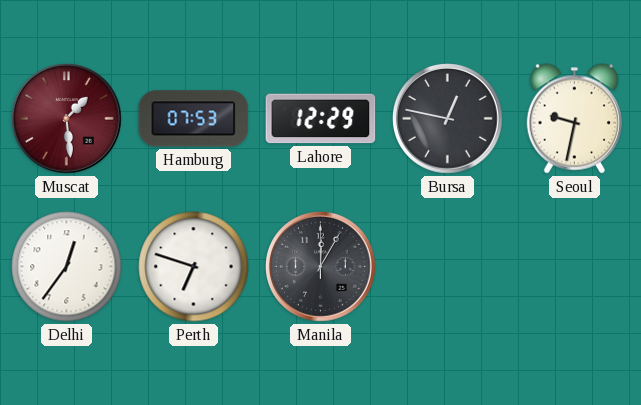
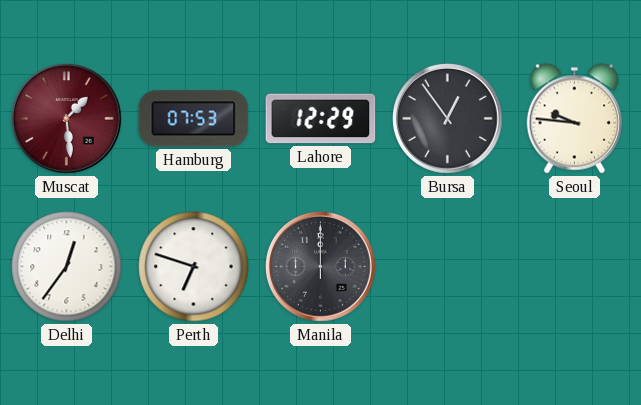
Bursa: 12:47 -> 12:54
Seoul: 9:32 -> 9:46
Manila: 12:05 -> 12:00
